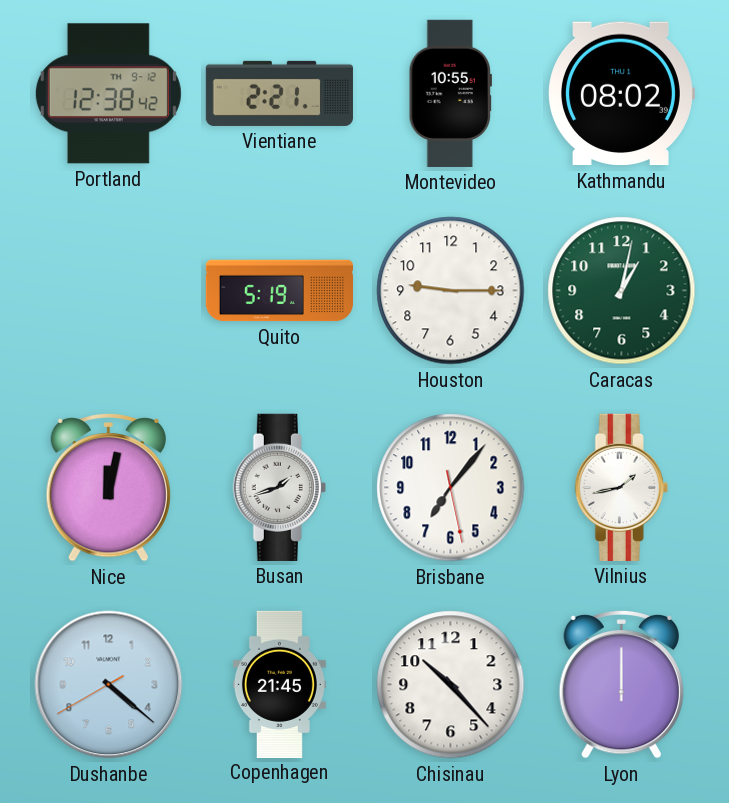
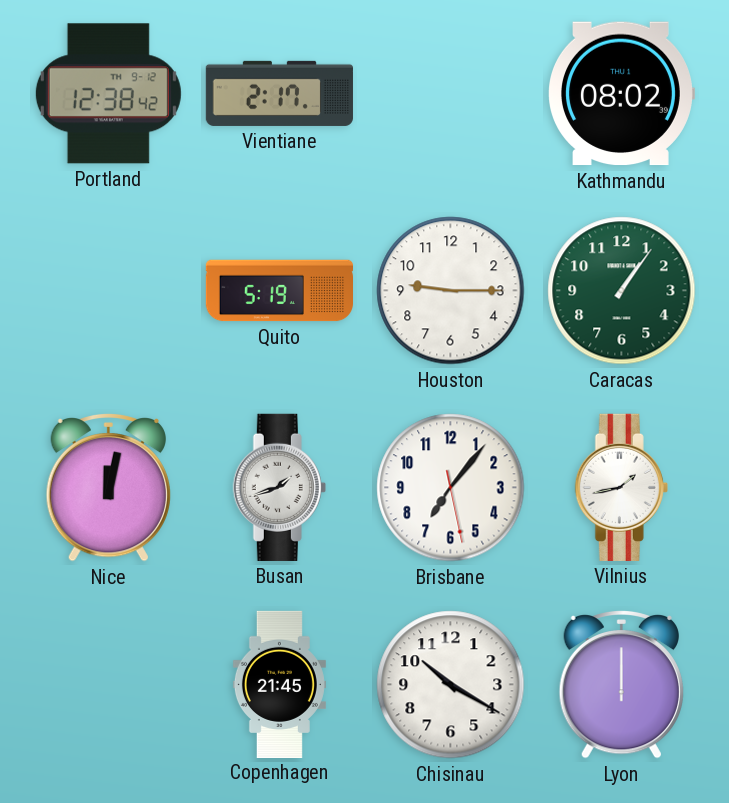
Vientiane: 2:21 -> 2:17
Montevideo: 10:55 -> none
Caracas: 1:02 -> 1:06
Dushanbe: 4:21 -> none
Chisinau: 10:23 -> 10:20
